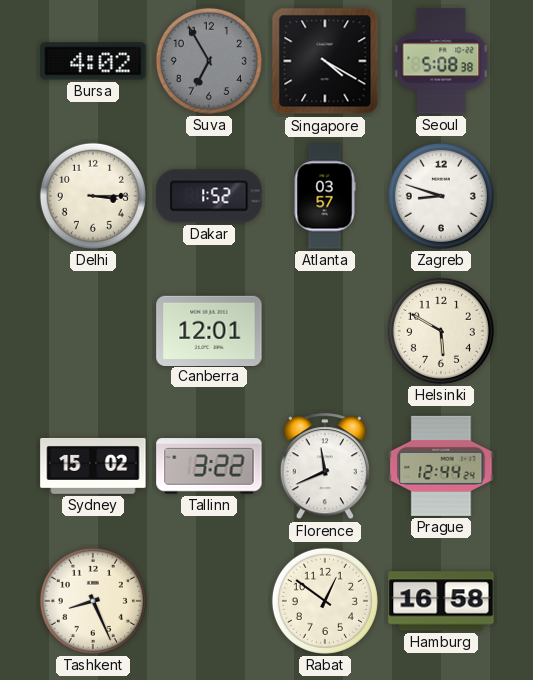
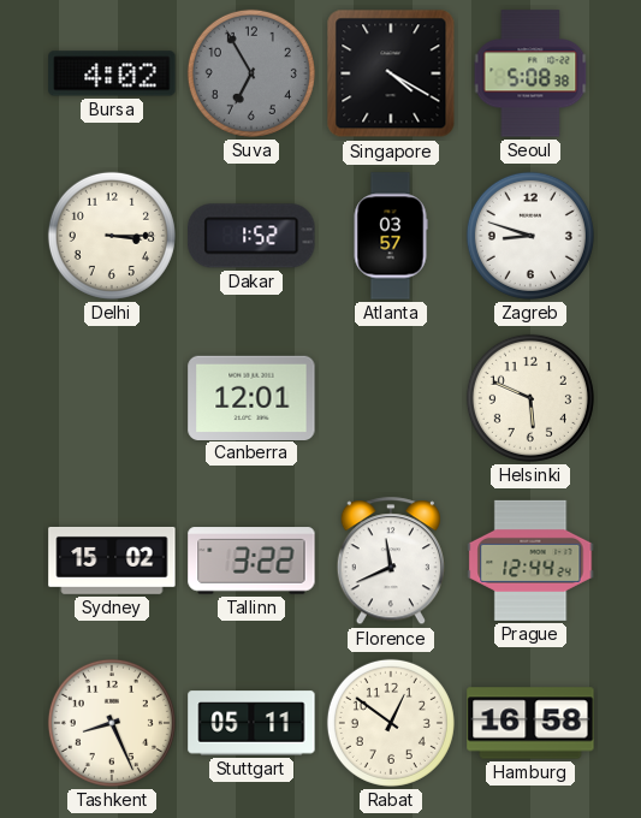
Helsinki: 5:50 -> 5:49
Stuttgart: none -> 05:11
